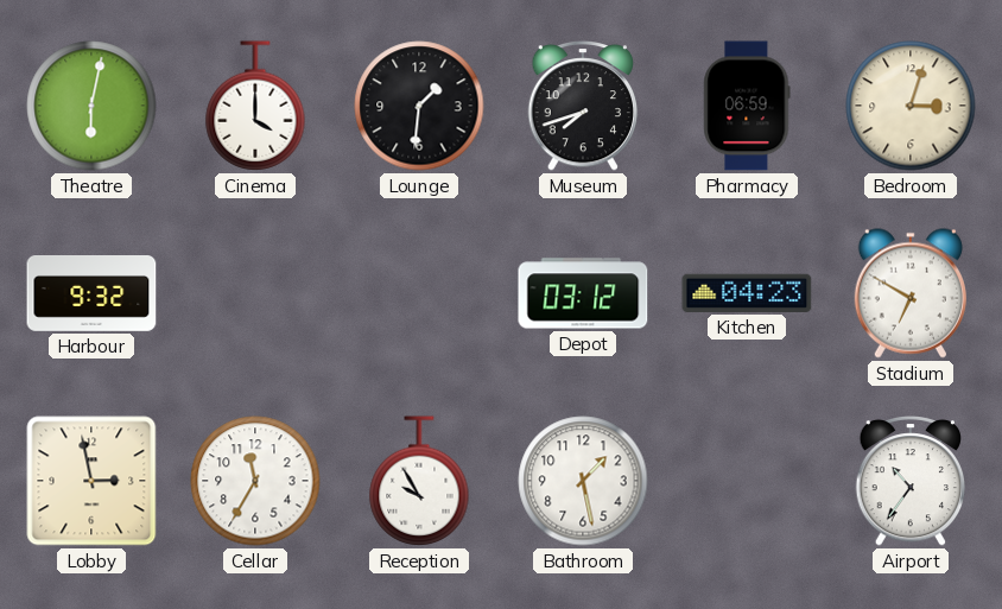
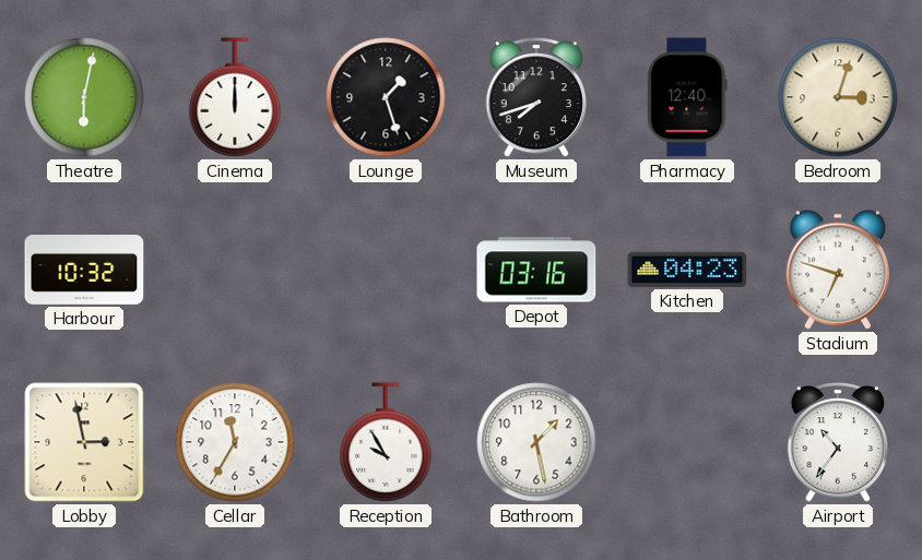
Cinema: 4:00 -> 12:00
Lounge: 1:31 -> 1:27
Pharmacy: 06:59 -> 12:40
Harbour: 9:32 -> 10:32
Depot: 03:12 -> 03:16
Stadium: 6:50 -> 6:48
